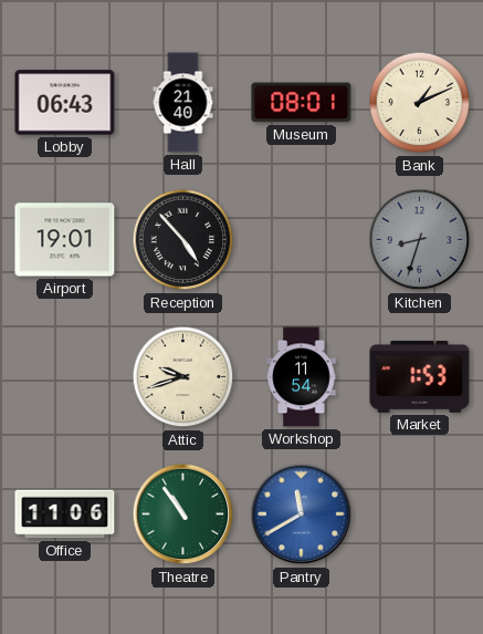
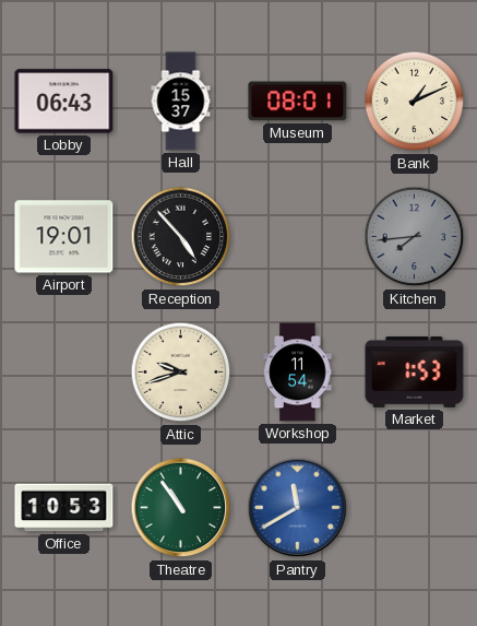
Hall: 21:40 -> 15:37
Kitchen: 8:33 -> 7:44
Office: 11:06 -> 10:53
